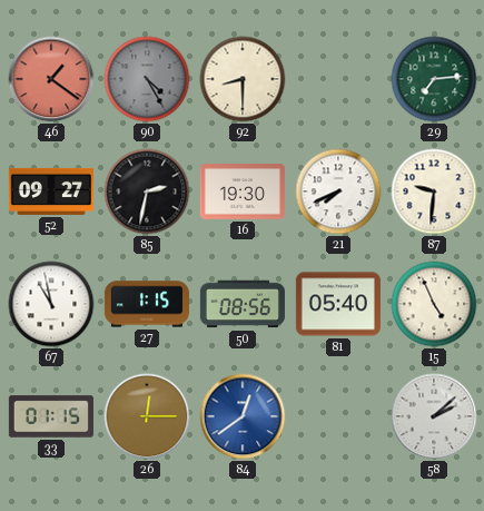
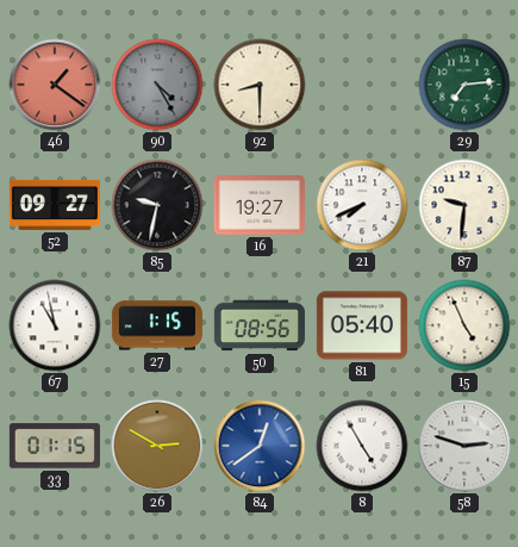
85: 2:32 -> 9:32
16: 19:30 -> 19:27
26: 12:15 -> 2:50
8: none -> 4:55
58: 2:08 -> 2:48
